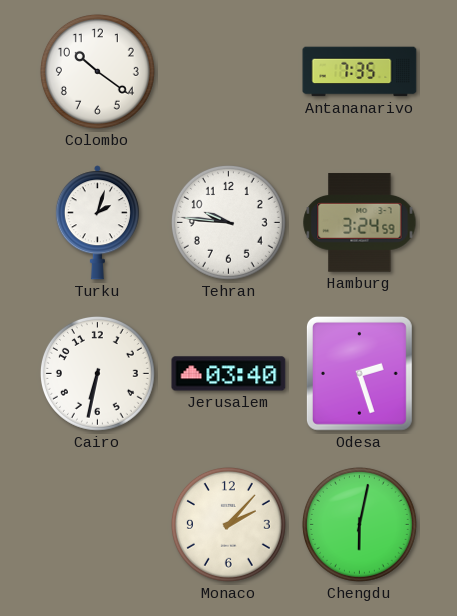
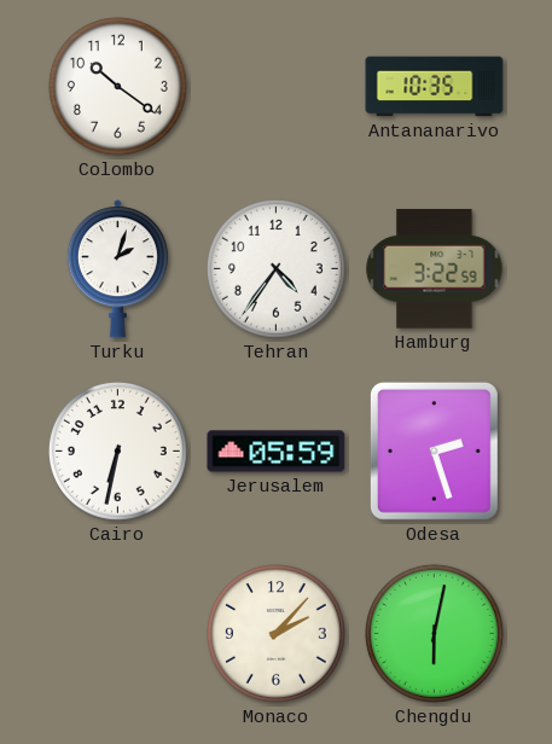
Antananarivo: 7:35 -> 10:35
Tehran: 9:46 -> 4:36
Hamburg: 3:24 -> 3:22
Jerusalem: 03:40 -> 05:59
